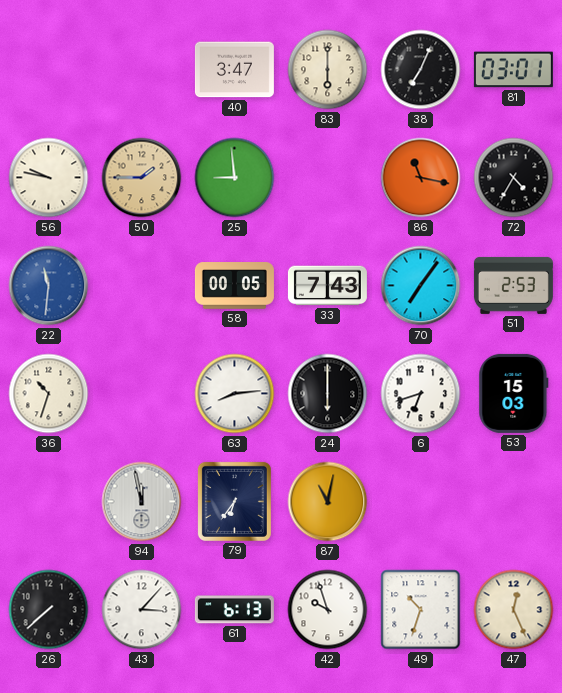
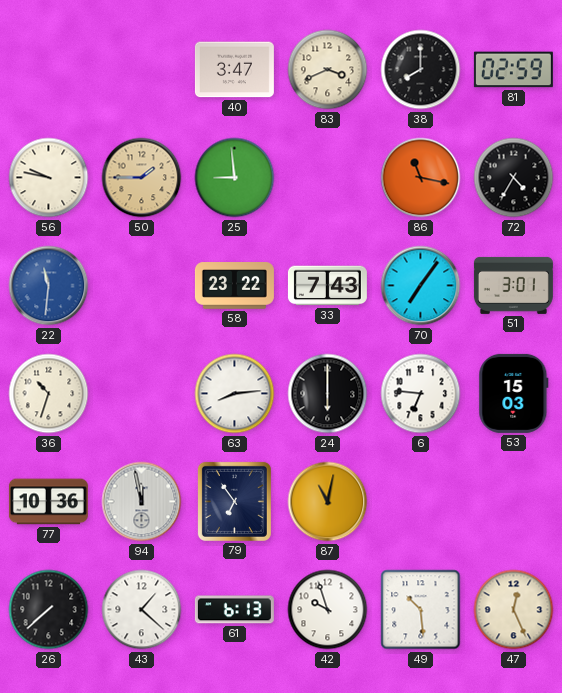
83: 6:00 -> 3:41
38: 7:04 -> 8:00
81: 03:01 -> 02:59
58: 00:05 -> 23:22
51: 2:53 -> 3:01
6: 6:42 -> 6:46
77: none -> 10:36
79: 6:36 -> 6:54
43: 3:07 -> 1:22
49: 10:33 -> 10:29
